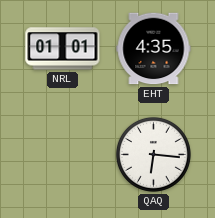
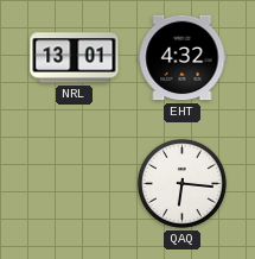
NRL: 01:01 -> 13:01
EHT: 4:35 -> 4:32
